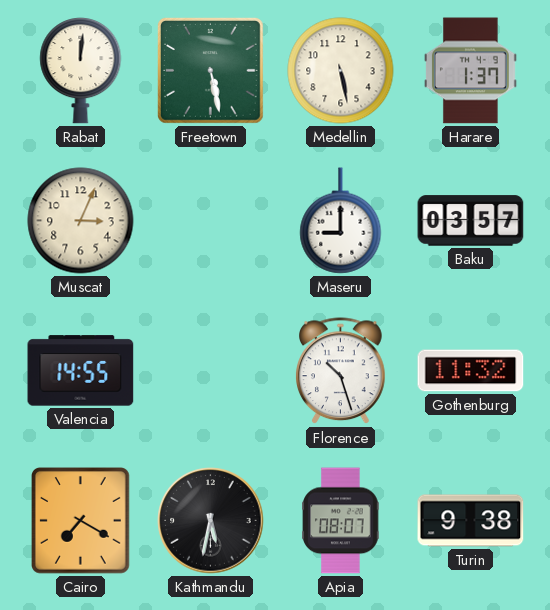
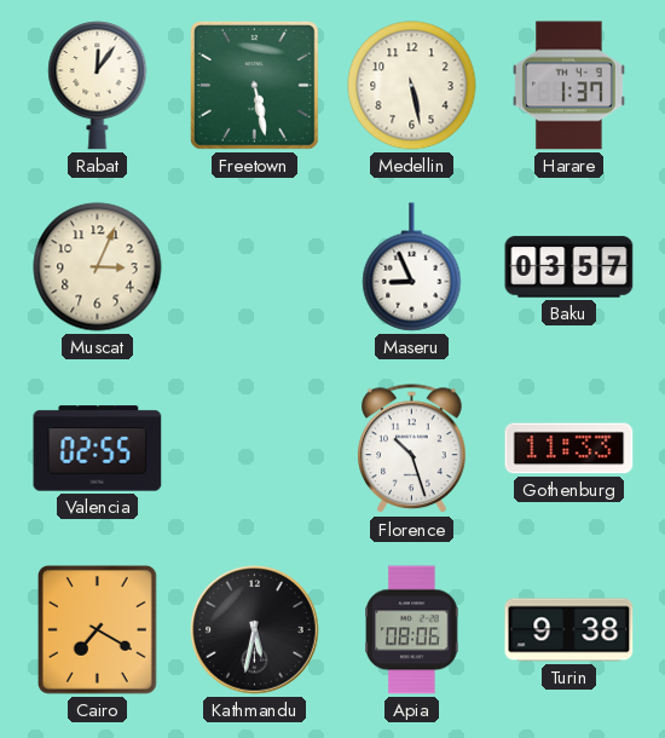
Rabat: 12:01 -> 12:06
Maseru: 9:00 -> 8:56
Valencia: 14:55 -> 02:55
Gothenburg: 11:32 -> 11:33
Apia: 08:07 -> 08:06
